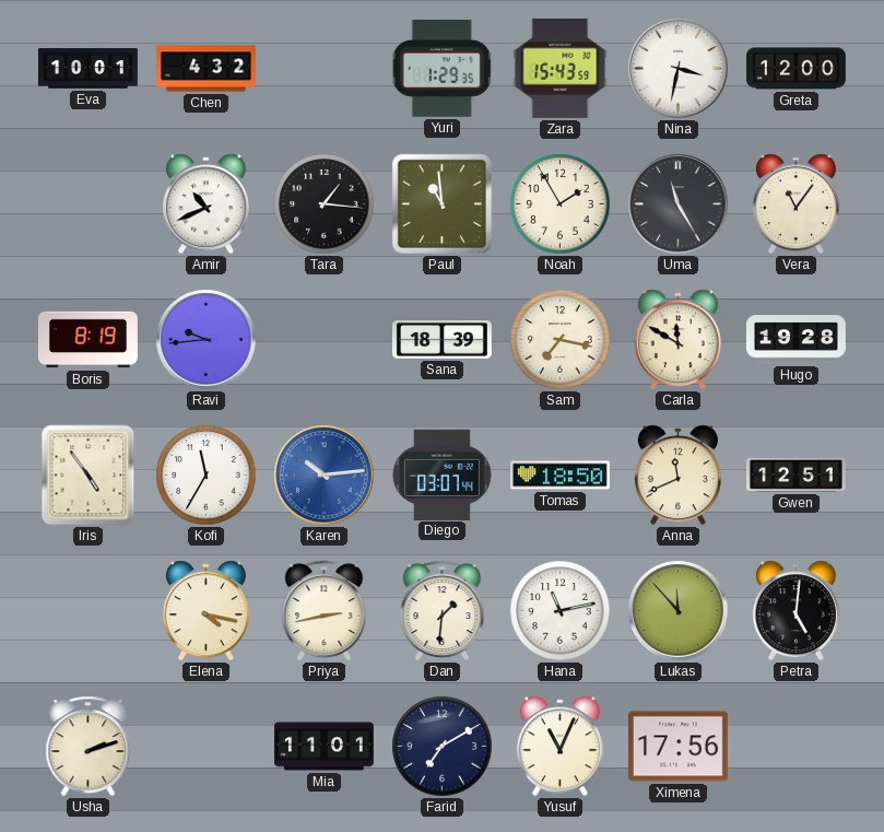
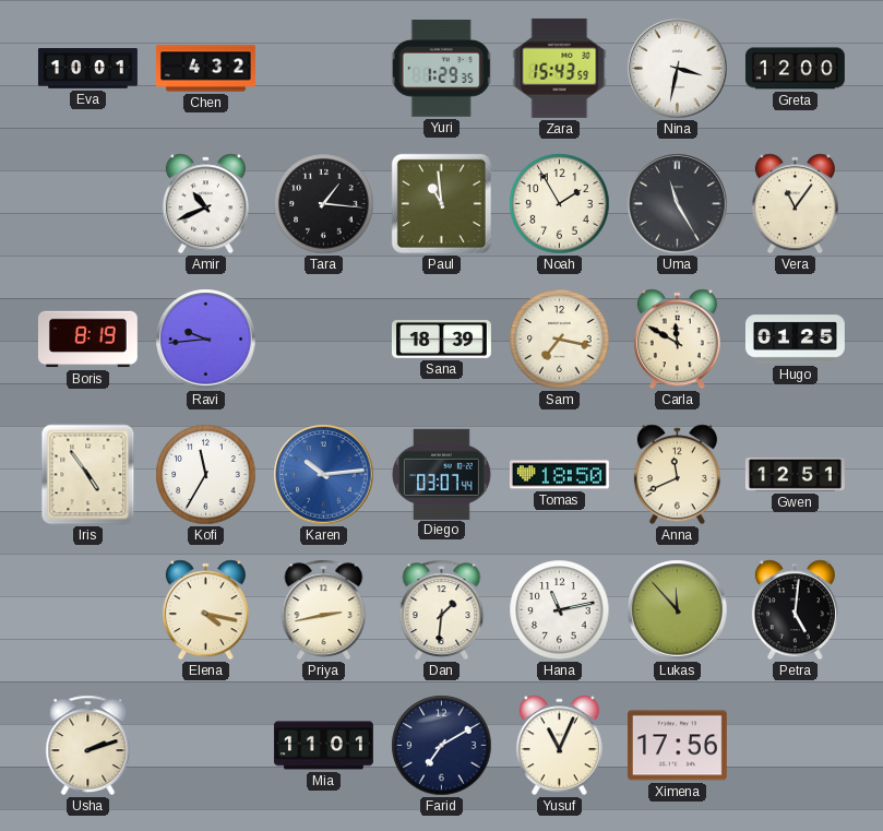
Hugo: 19:28 -> 01:25
